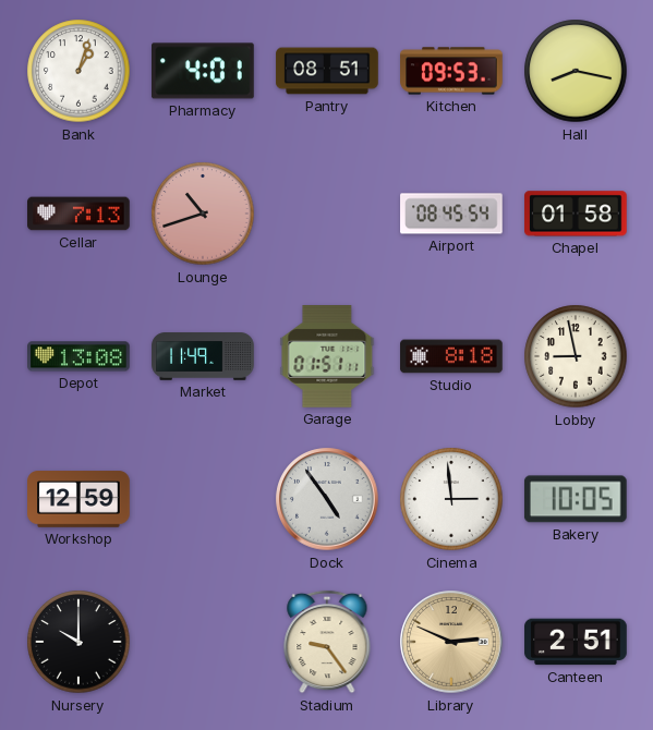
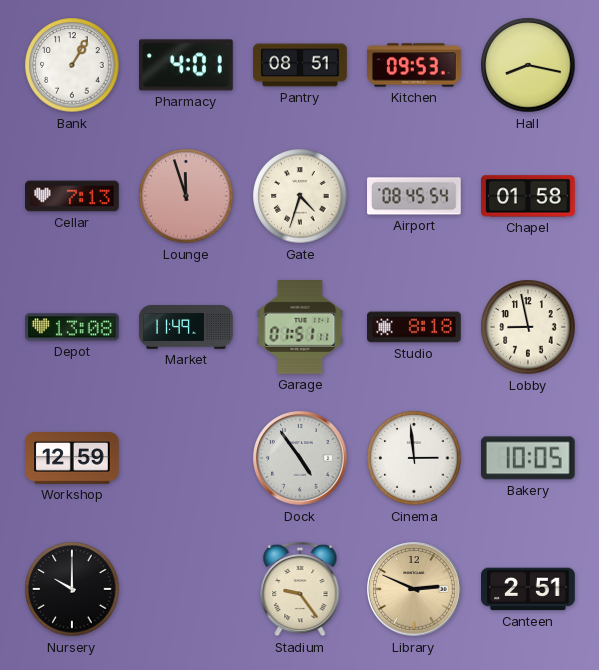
Bank: 1:03 -> 1:05
Lounge: 10:42 -> 11:57
Gate: none -> 4:33
